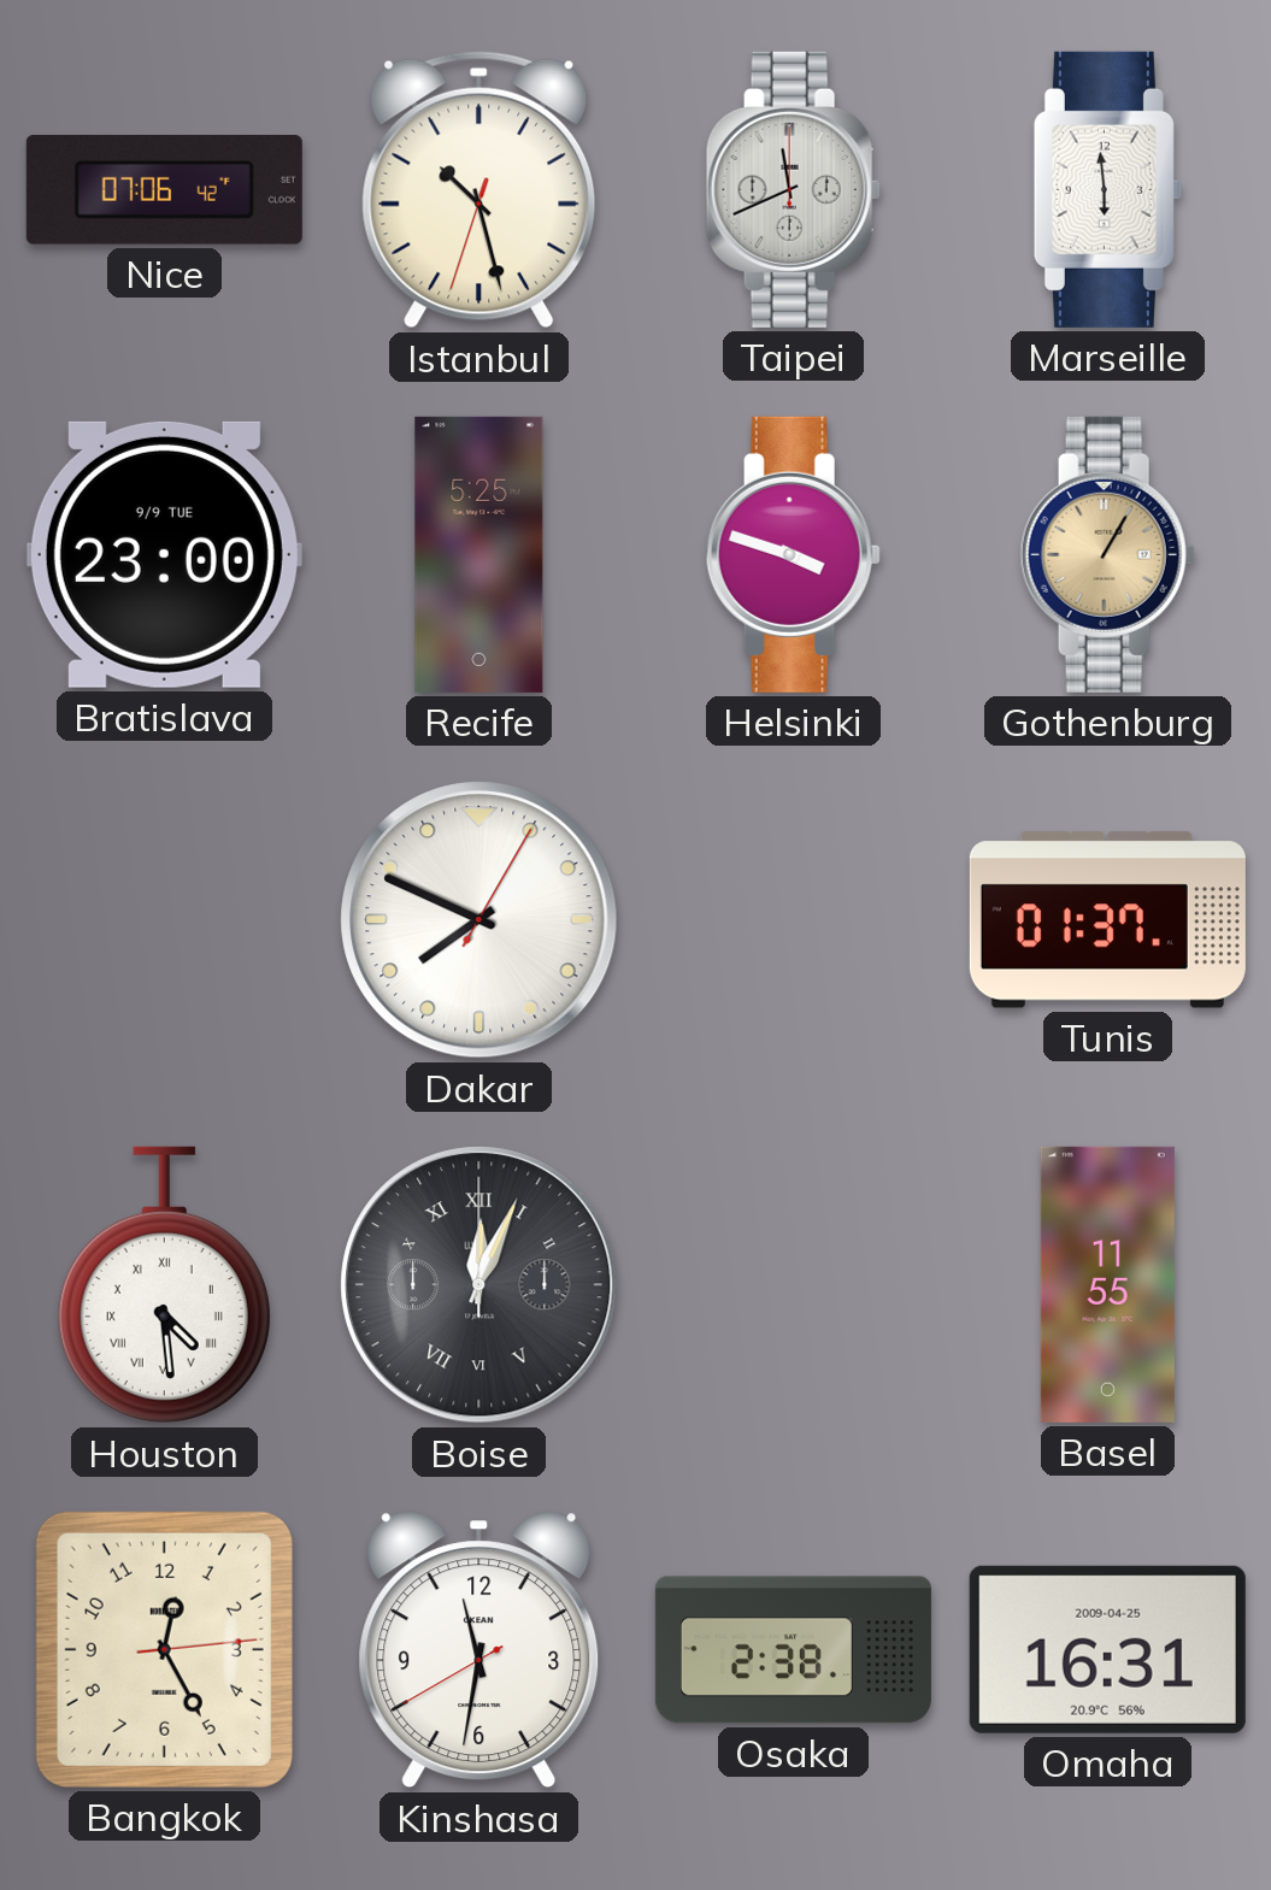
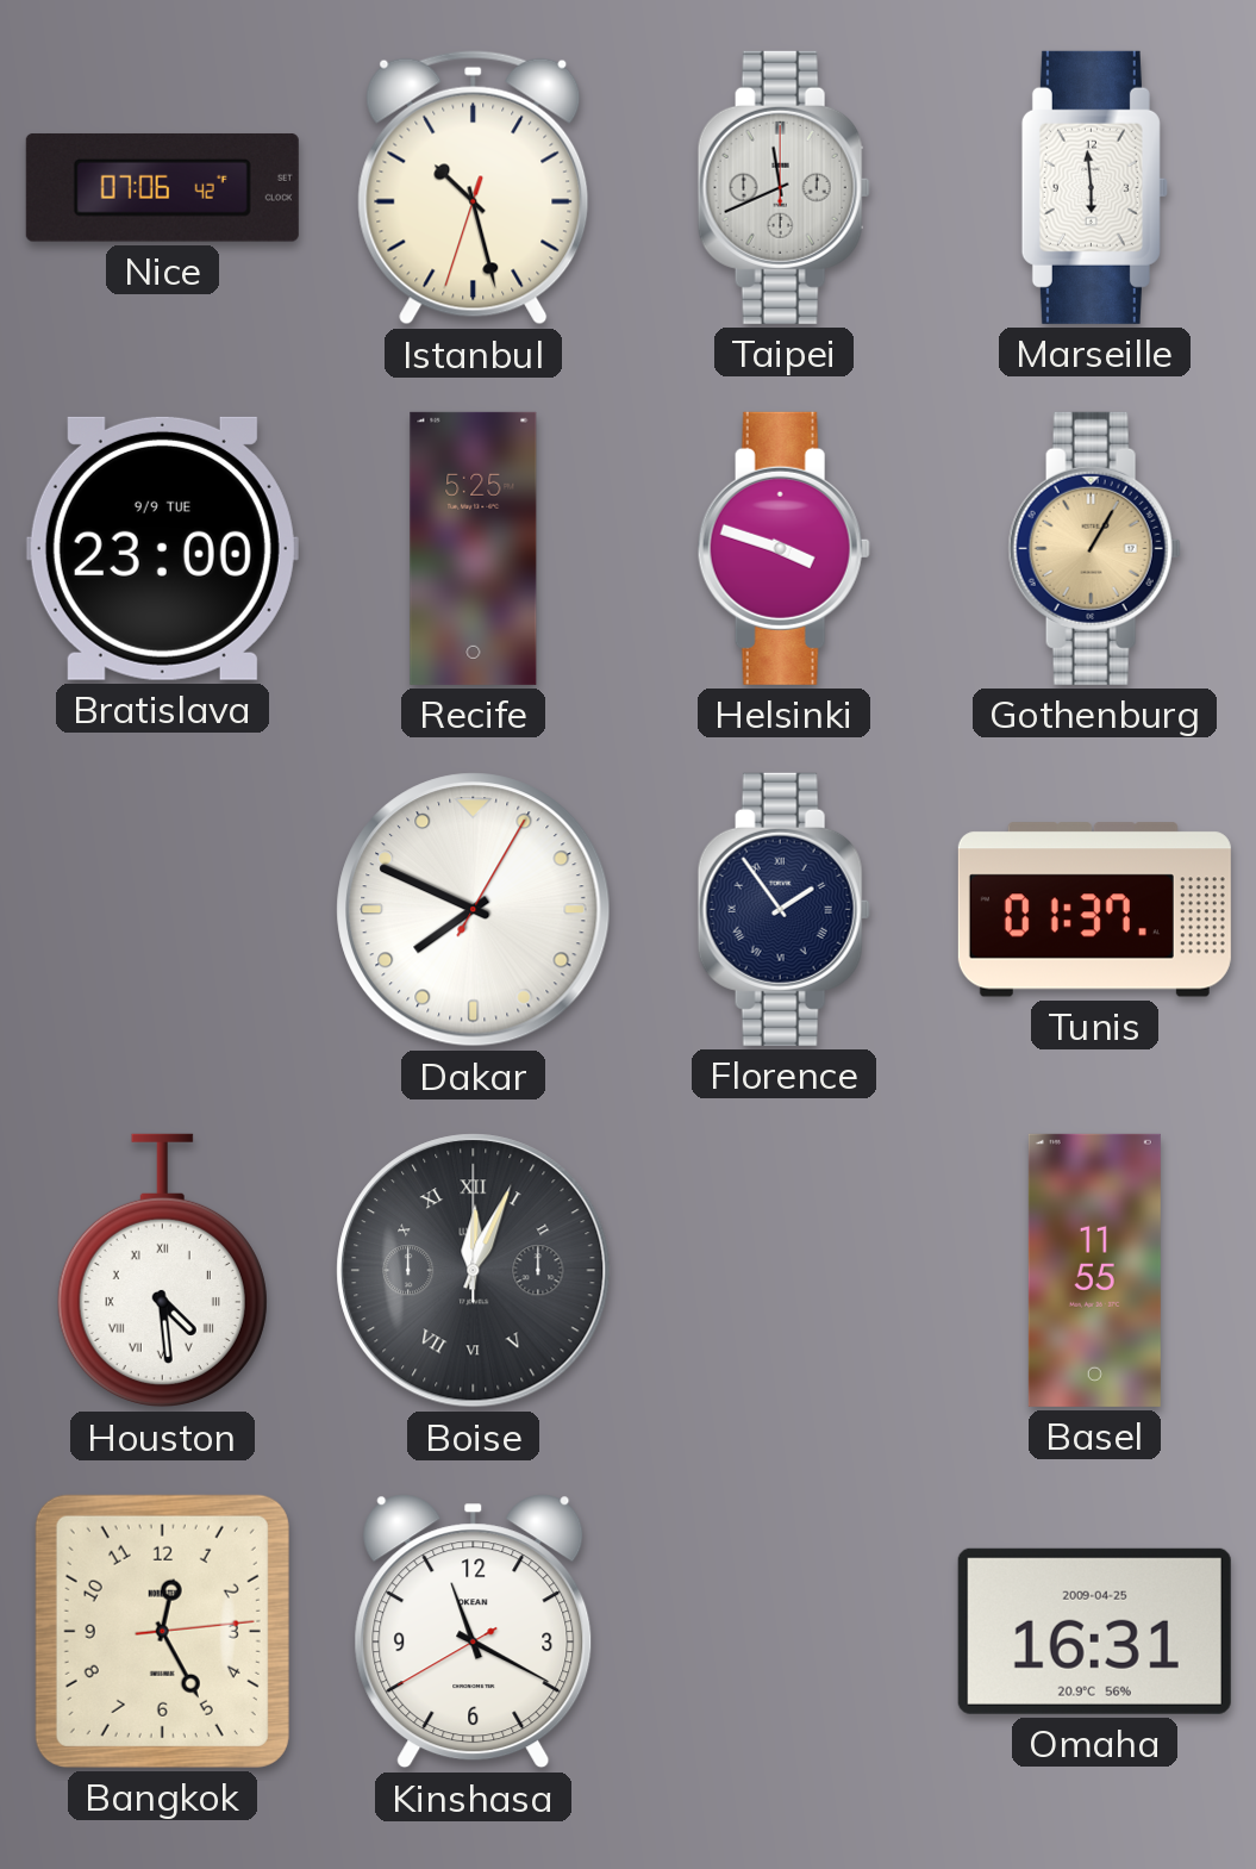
Florence: none -> 1:54
Kinshasa: 11:31 -> 11:19
Osaka: 2:38 -> none
